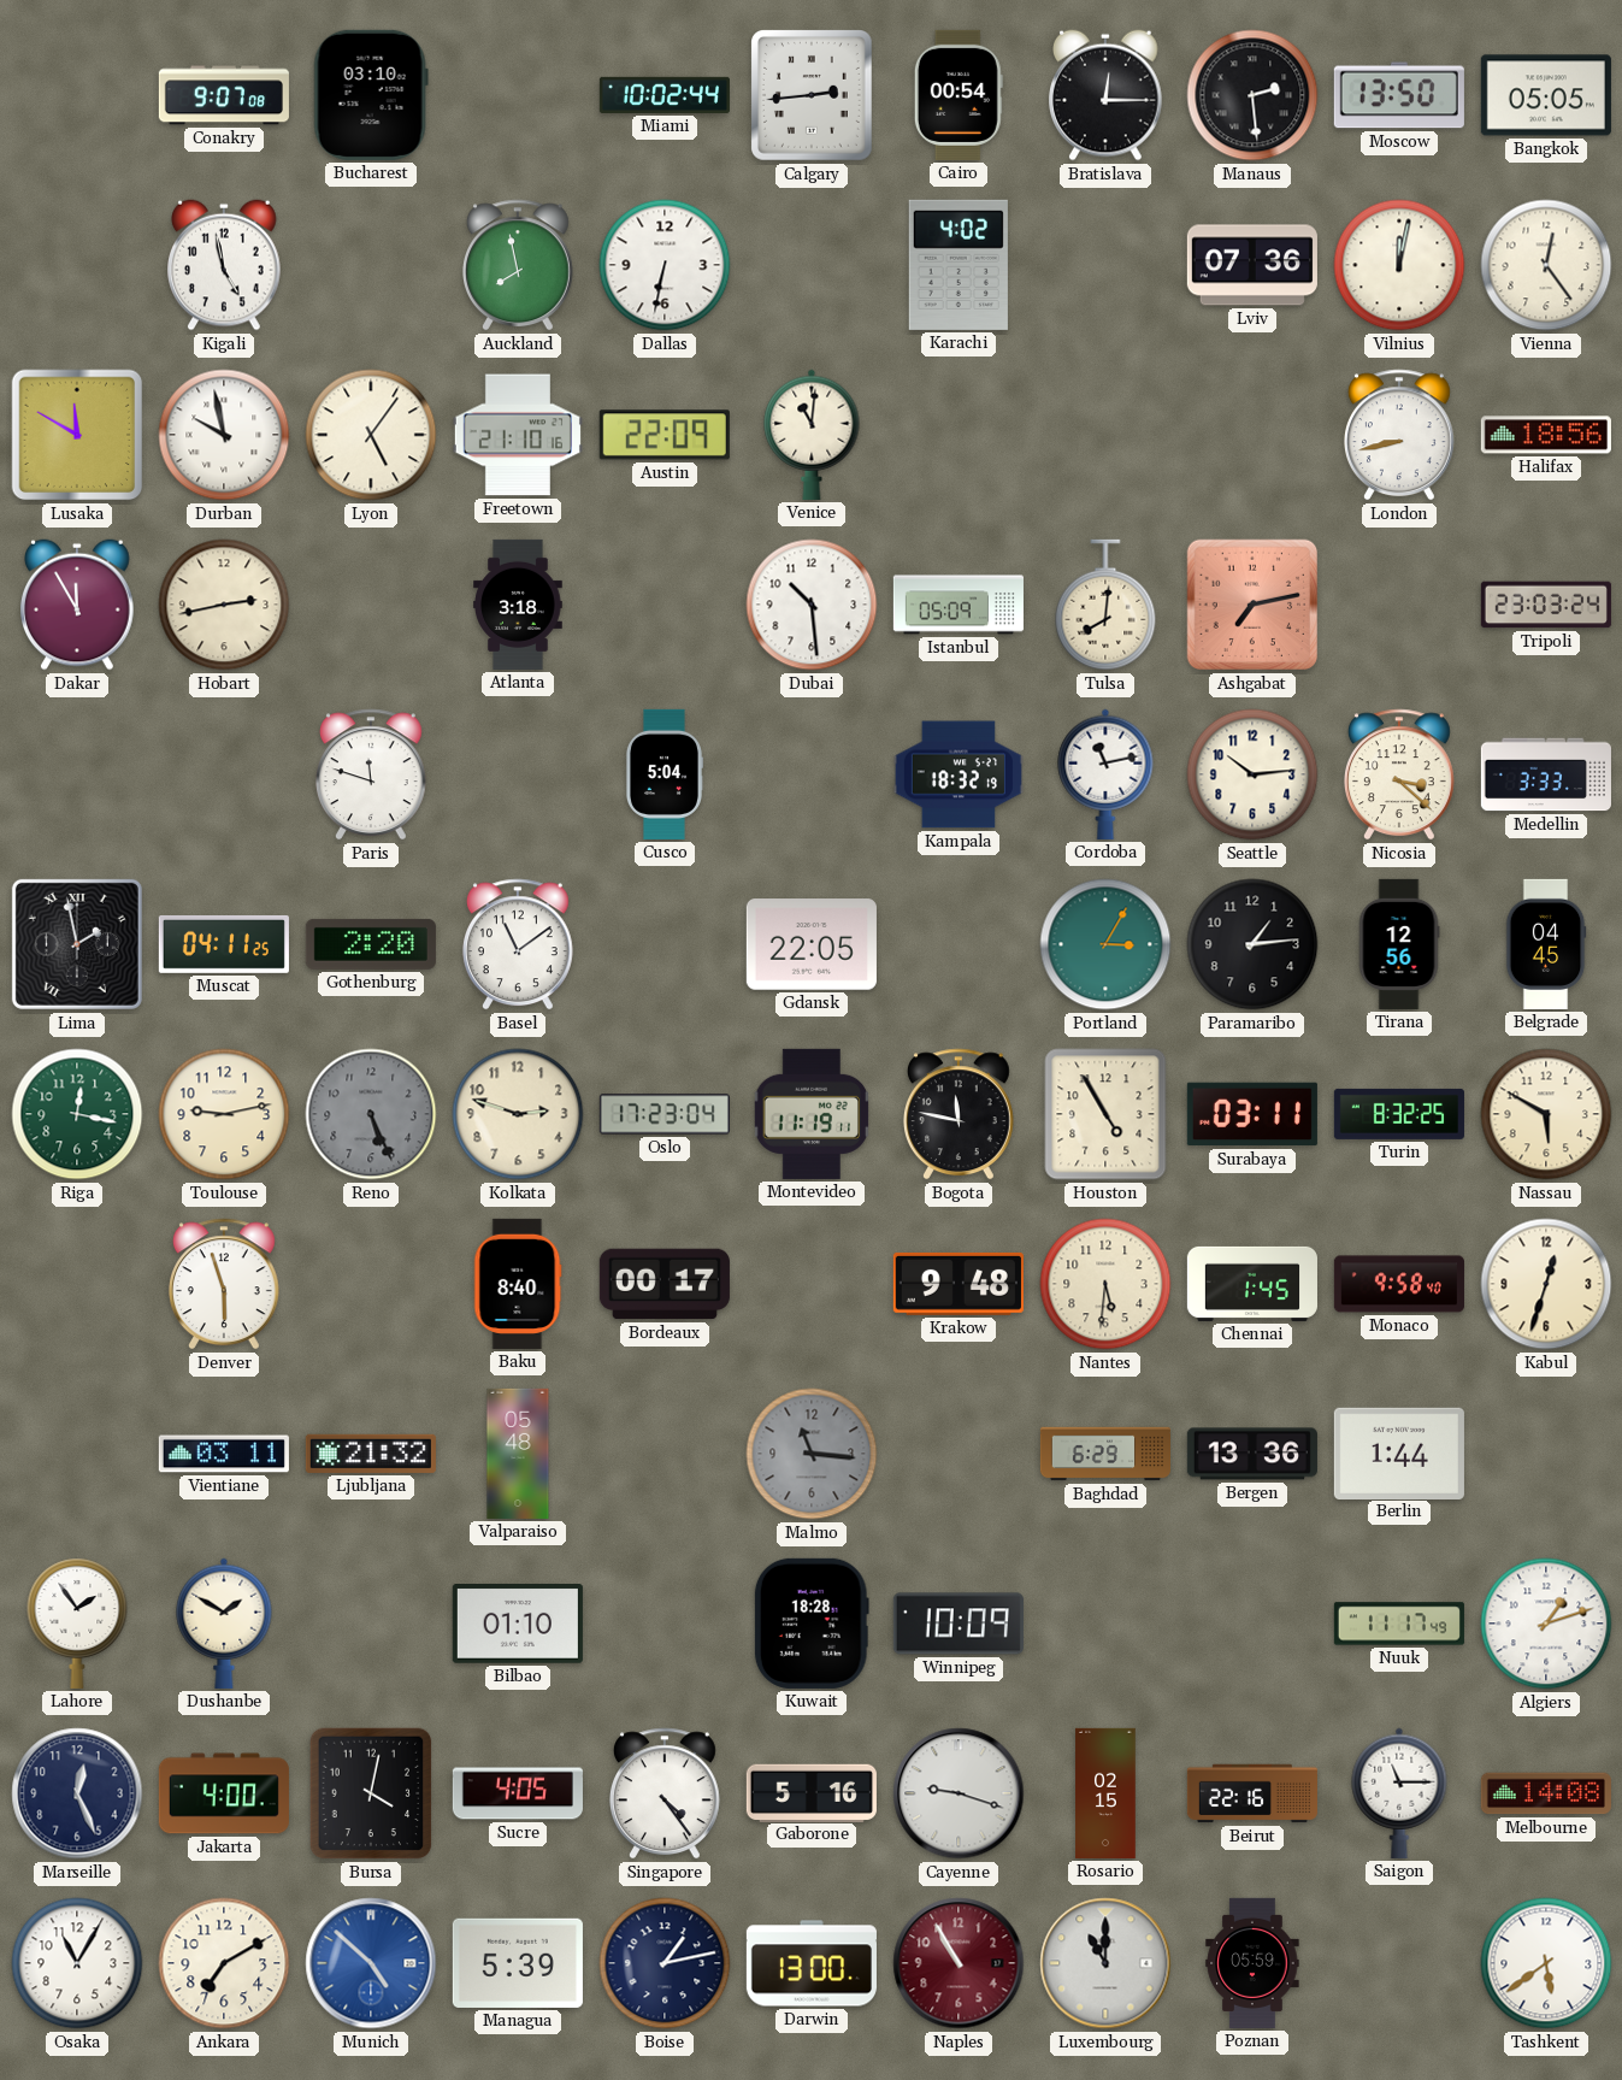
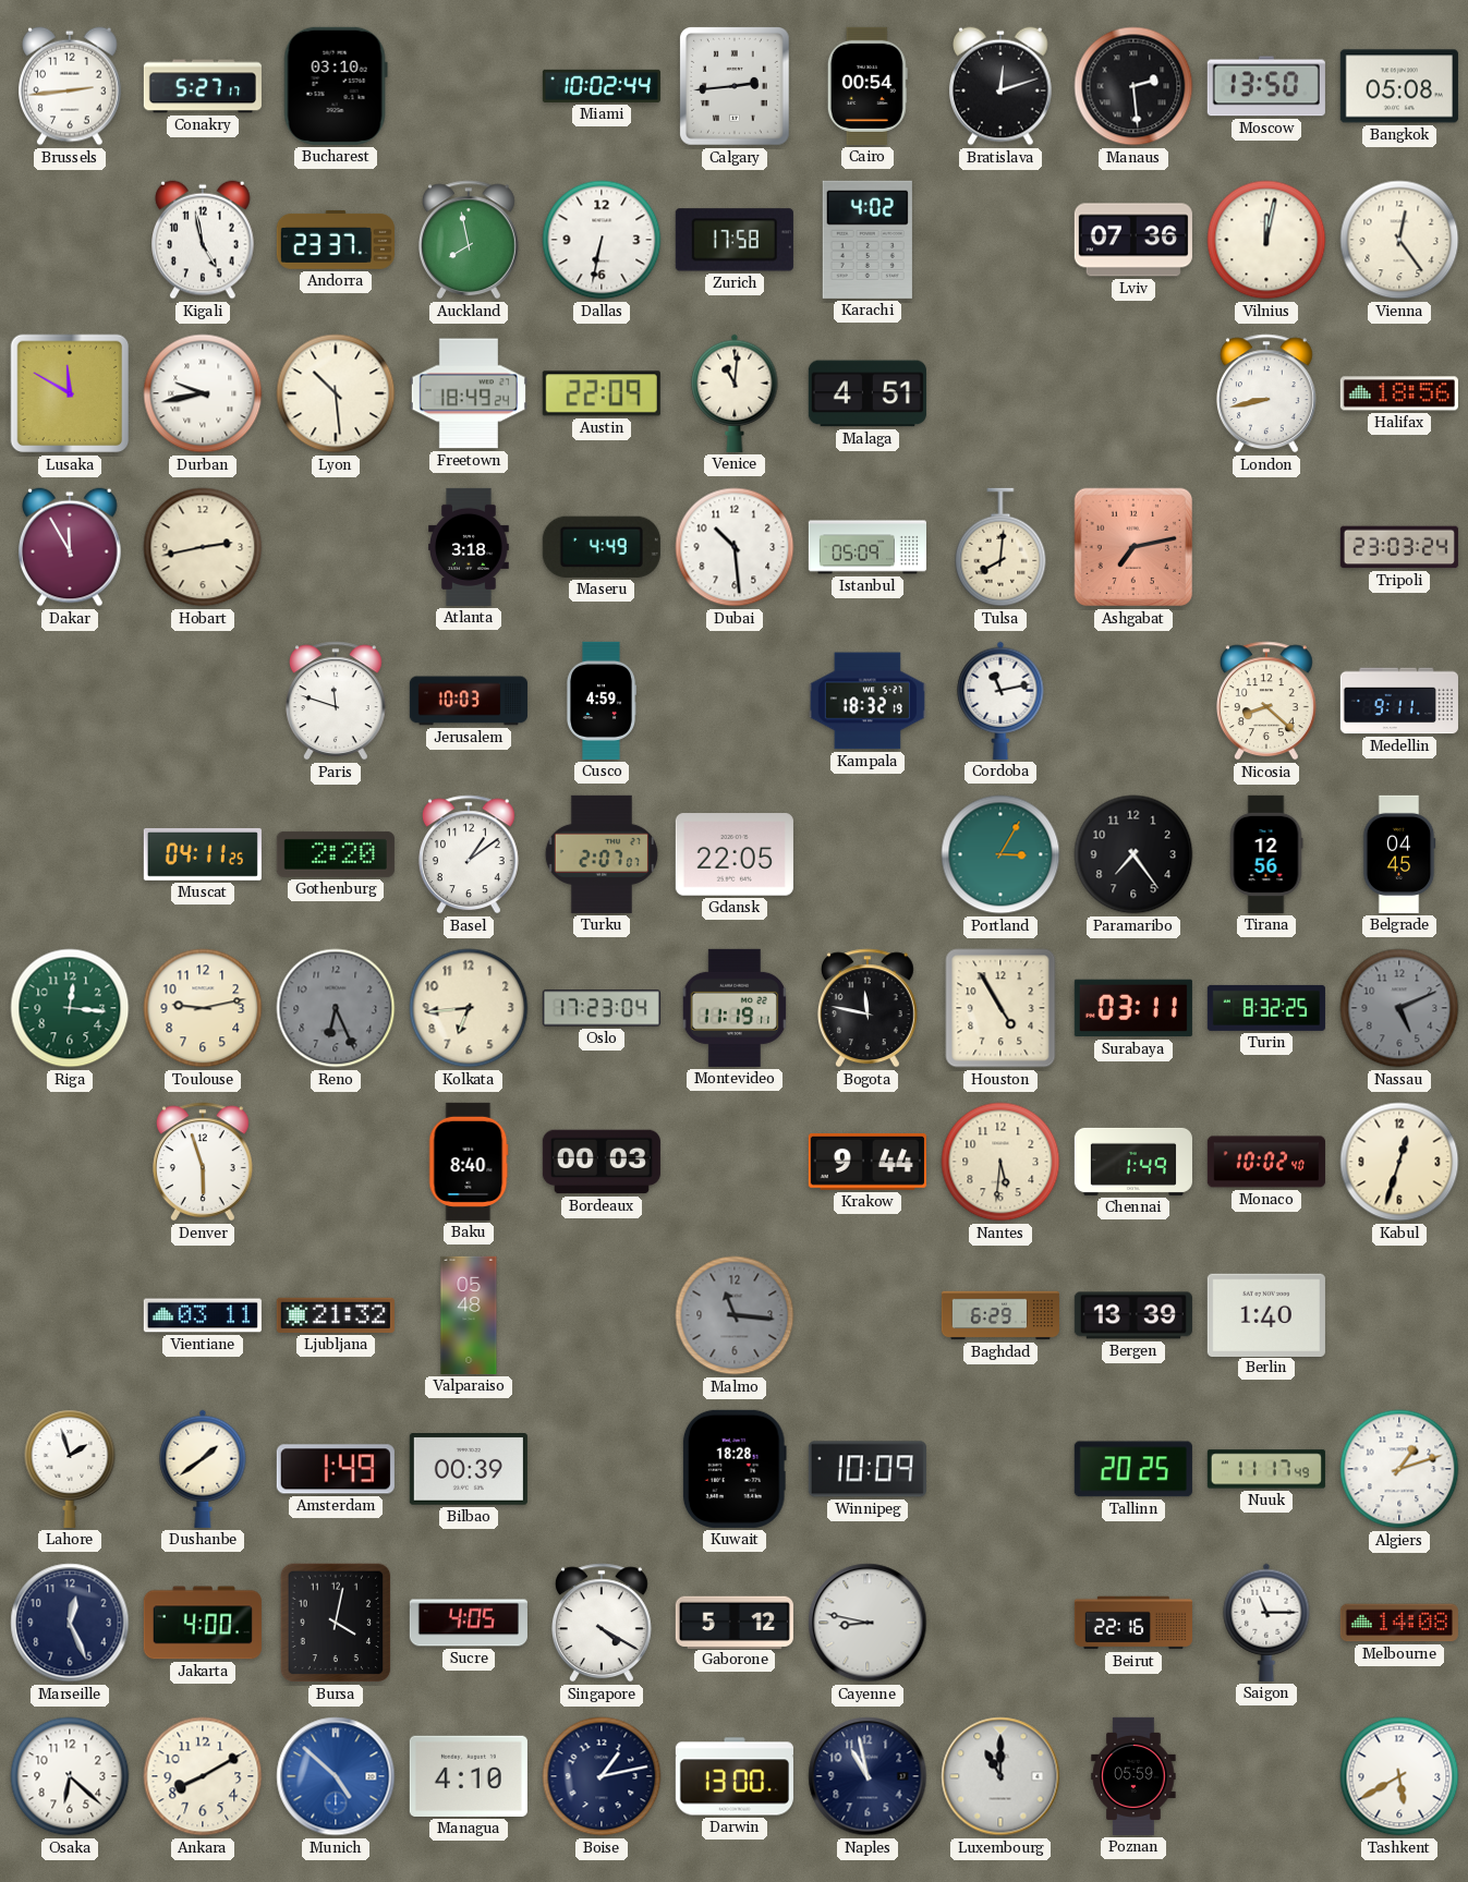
Brussels: none -> 2:44
Conakry: 9:07 -> 5:27
Bratislava: 12:15 -> 12:12
Bangkok: 05:05 -> 05:08
Andorra: none -> 23:37
Zurich: none -> 17:58
Durban: 9:58 -> 9:43
Lyon: 5:06 -> 10:29
Freetown: 21:10 -> 18:49
Malaga: none -> 4:51
Maseru: none -> 4:49
Jerusalem: none -> 10:03
Cusco: 5:04 -> 4:59
Seattle: 10:14 -> none
Nicosia: 3:22 -> 8:22
Medellin: 3:33 -> 9:11
Lima: 1:58 -> none
Basel: 11:09 -> 1:09
Turku: none -> 2:07
Paramaribo: 1:14 -> 7:24
Riga: 12:17 -> 12:16
Reno: 5:26 -> 6:26
Kolkata: 2:48 -> 6:44
Nassau: 5:50 -> 5:11
Nassau dial: cream -> grey
Bordeaux: 00:17 -> 00:03
Krakow: 9:48 -> 9:44
Chennai: 1:45 -> 1:49
Monaco: 9:58 -> 10:02
Bergen: 13:36 -> 13:39
Berlin: 1:44 -> 1:40
Lahore: 1:54 -> 1:57
Dushanbe: 1:50 -> 1:39
Amsterdam: none -> 1:49
Bilbao: 01:10 -> 00:39
Tallinn: none -> 20:25
Singapore: 4:24 -> 4:20
Gaborone: 5:16 -> 5:12
Cayenne: 9:18 -> 8:47
Rosario: 02:15 -> none
Osaka: 11:05 -> 6:22
Ankara: 7:10 -> 8:10
Managua: 5:39 -> 4:10
Naples: 10:55 -> 10:58
Naples dial: burgundy -> navy
Tashkent: 5:39 -> 5:40
